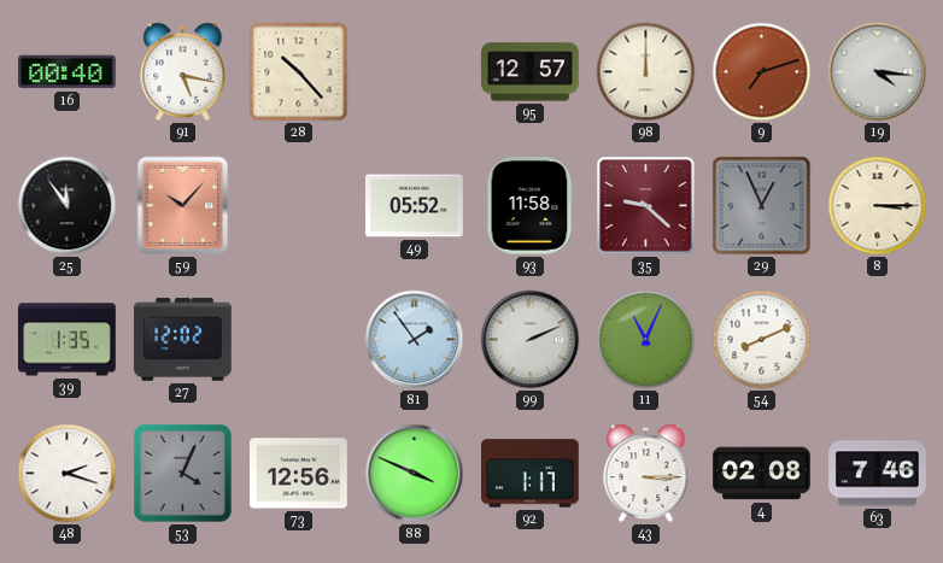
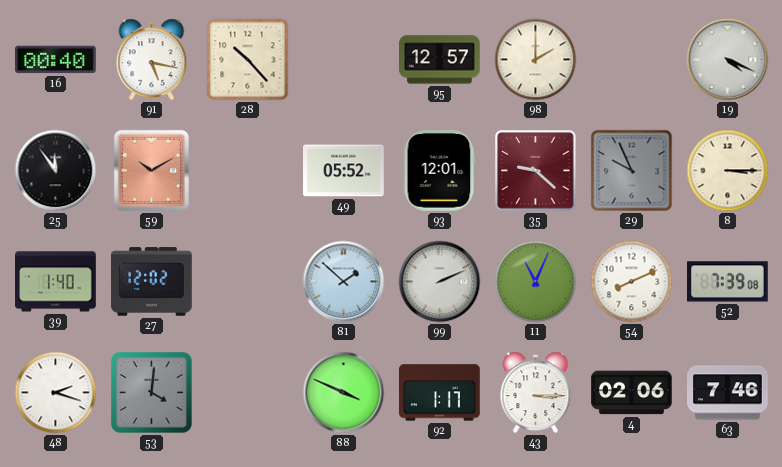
98: 12:00 -> 2:00
9: 7:12 -> none
19: 4:16 -> 4:19
59: 10:07 -> 10:10
93: 11:58 -> 12:01
29: 12:56 -> 9:56
39: 1:35 -> 1:40
81: 1:54 -> 1:52
52: none -> 7:39
53: 4:04 -> 4:01
73: 12:56 -> none
4: 02:08 -> 02:06
